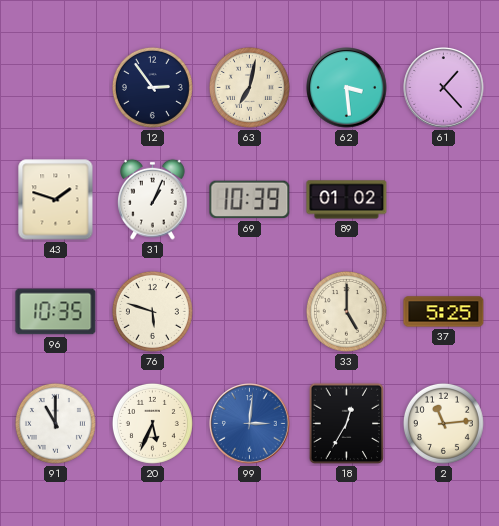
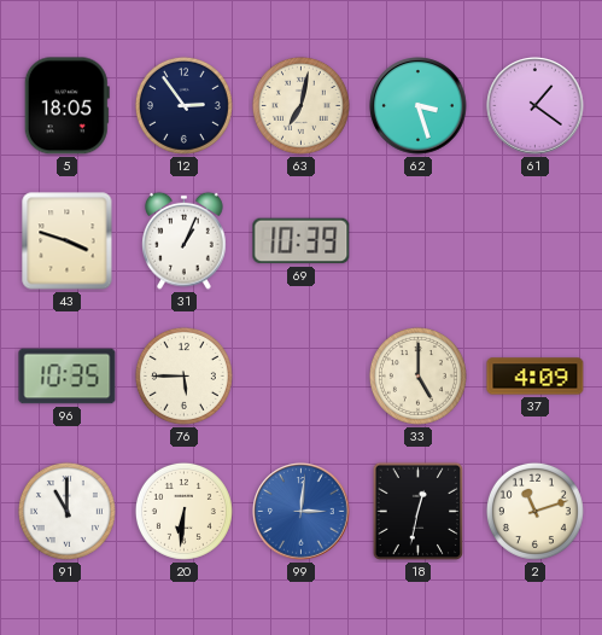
5: none -> 18:05
62: 3:29 -> 3:27
61: 1:23 -> 1:21
43: 1:48 -> 3:48
89: 01:02 -> none
76: 5:48 -> 5:45
37: 5:25 -> 4:09
20: 5:34 -> 6:31
18: 12:35 -> 12:32
2: 11:14 -> 11:12
